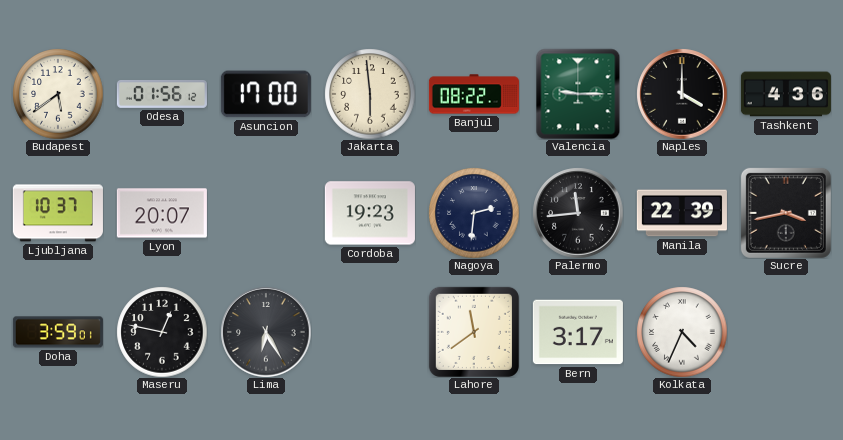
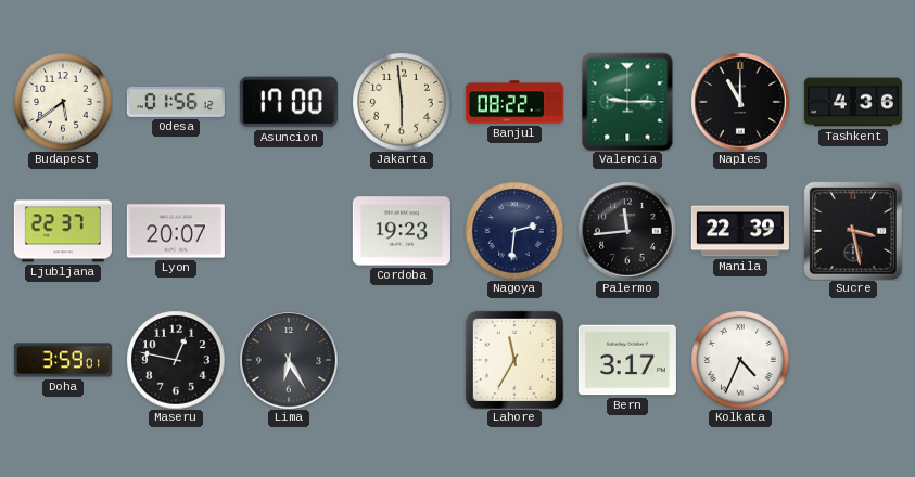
Naples: 4:00 -> 11:00
Ljubljana: 10:37 -> 22:37
Sucre: 3:43 -> 3:28
Lahore: 11:39 -> 11:35
